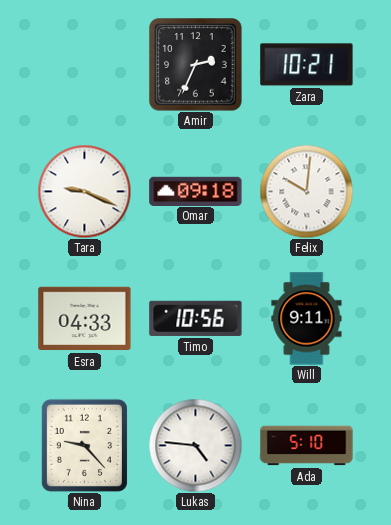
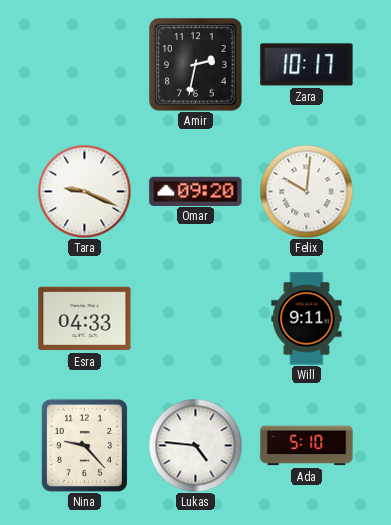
Amir: 2:34 -> 2:32
Zara: 10:21 -> 10:17
Omar: 09:18 -> 09:20
Timo: 10:56 -> none
